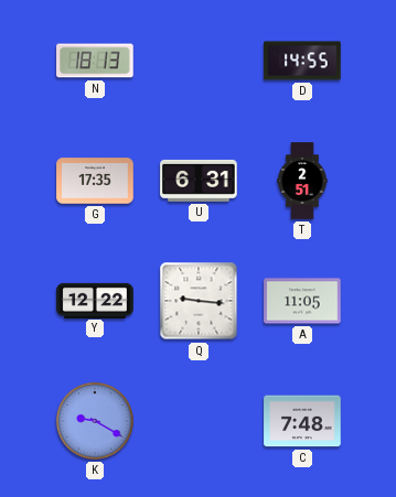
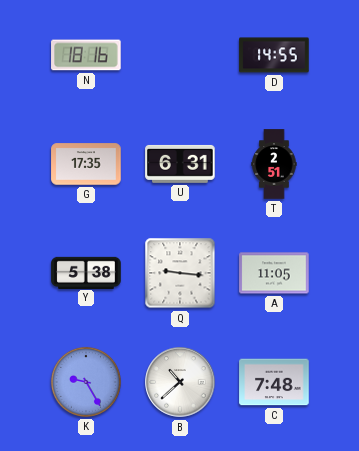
N: 18:13 -> 18:16
Y: 12:22 -> 5:38
K: 9:20 -> 9:25
B: none -> 10:38
